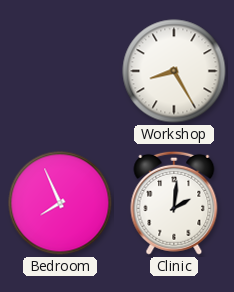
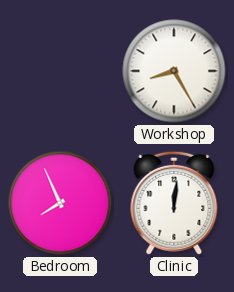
Clinic: 2:01 -> 12:01
